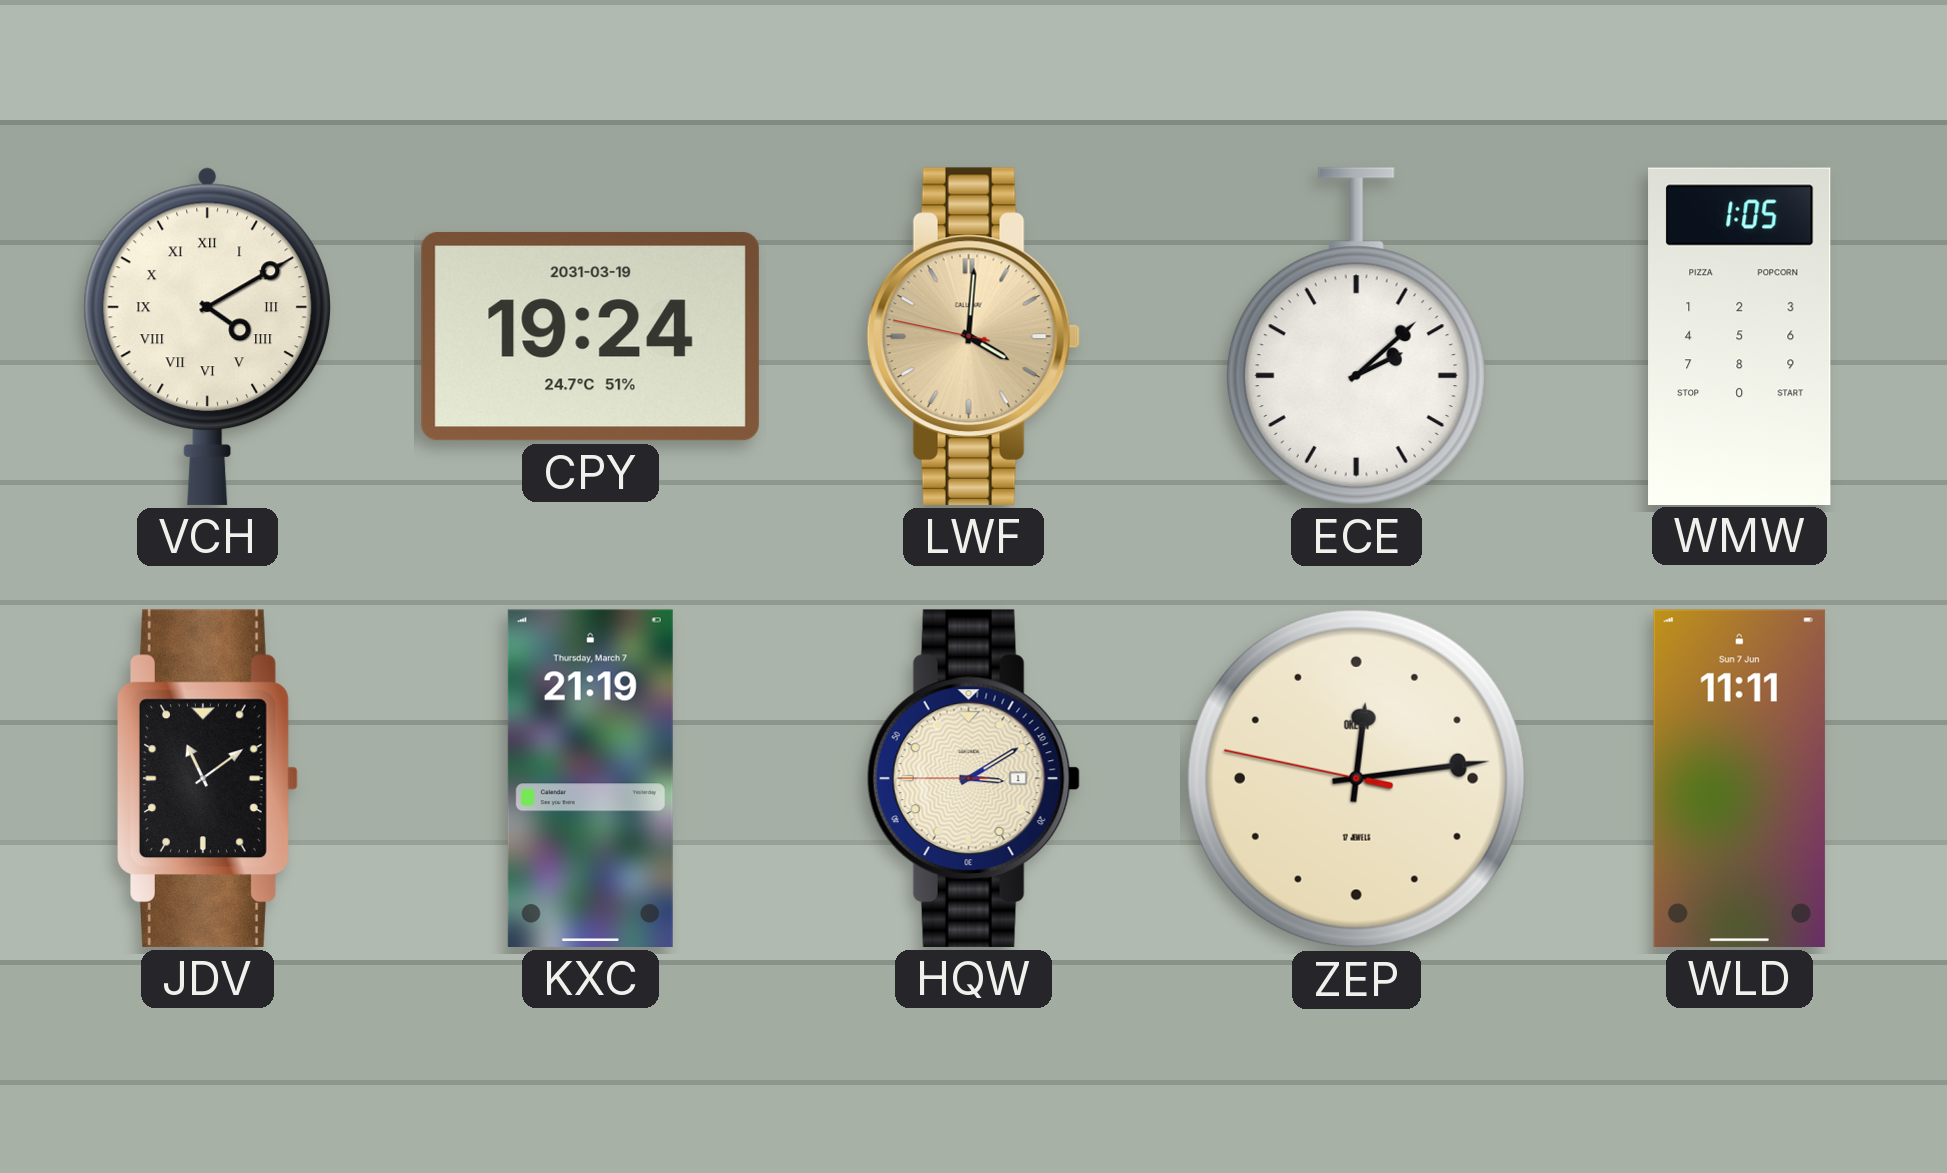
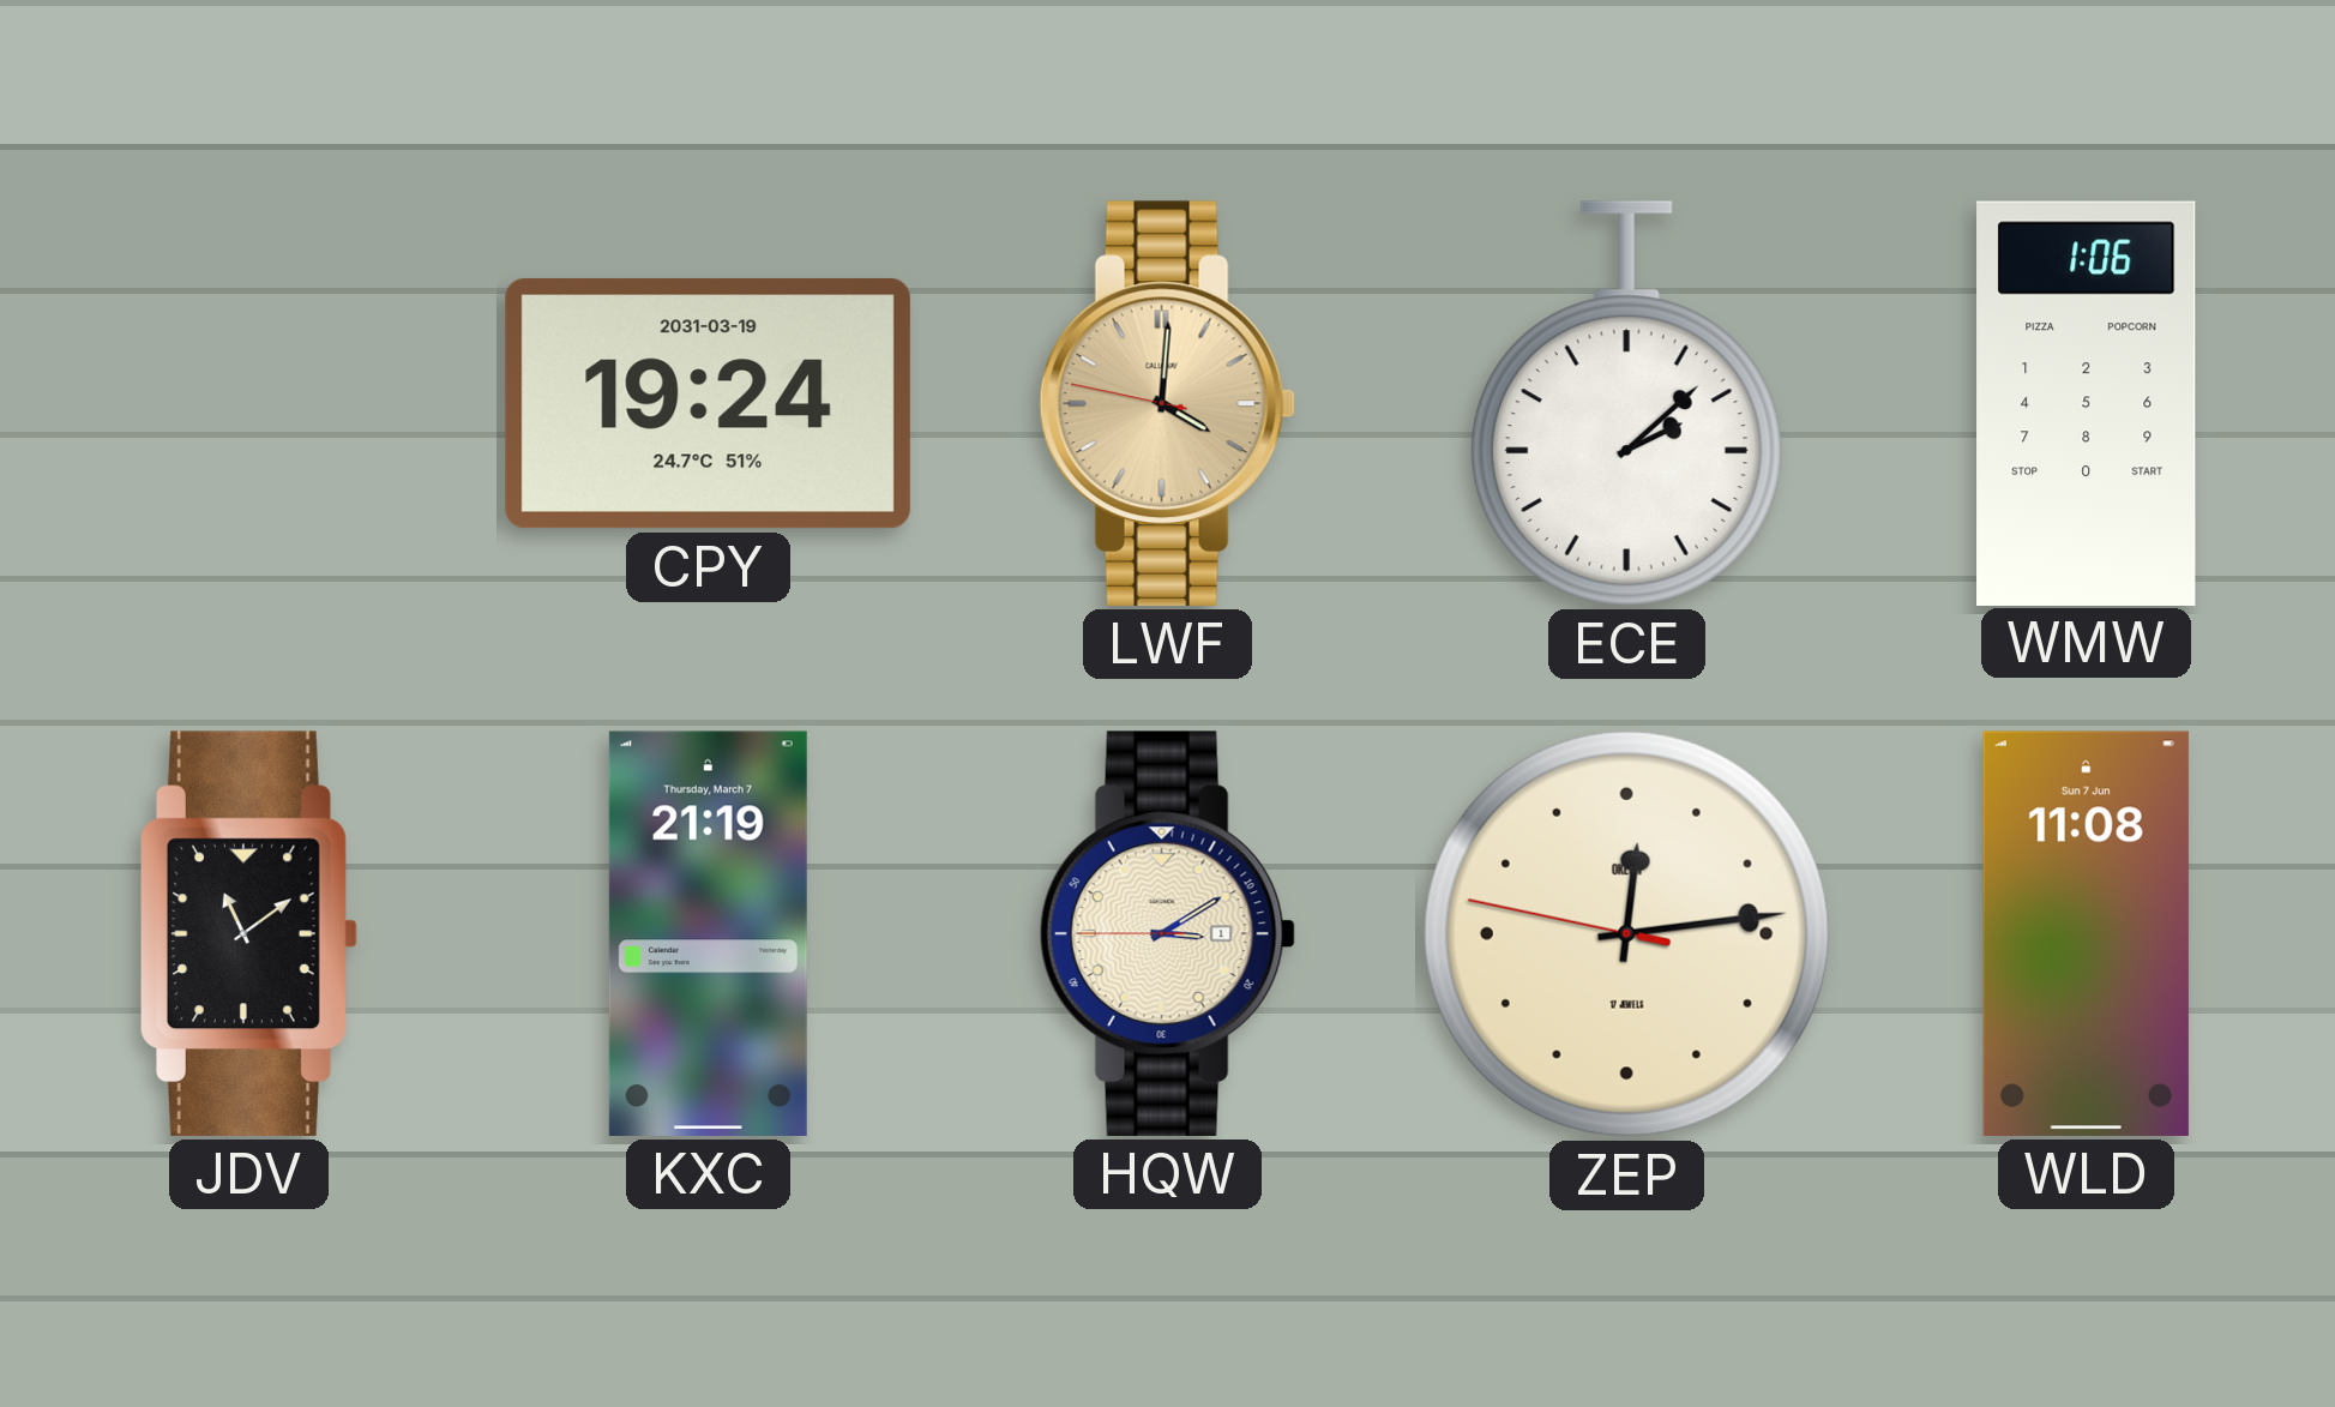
VCH: 4:10 -> none
WMW: 1:05 -> 1:06
WLD: 11:11 -> 11:08
